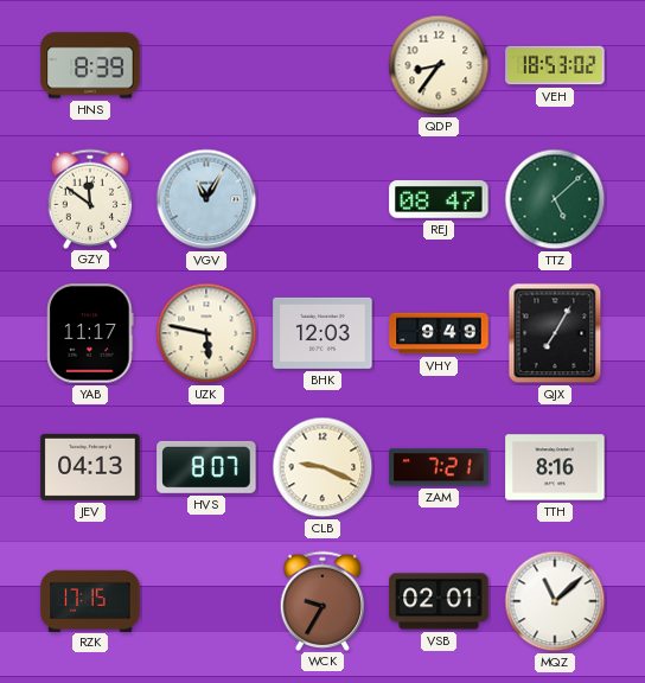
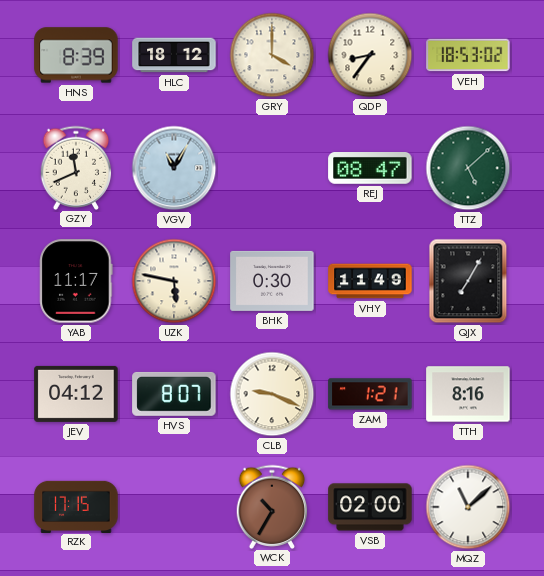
HLC: none -> 18:12
GRY: none -> 4:00
GZY: 11:51 -> 11:41
BHK: 12:03 -> 0:30
VHY: 9:49 -> 11:49
JEV: 04:13 -> 04:12
ZAM: 7:21 -> 1:21
WCK: 9:35 -> 10:35
VSB: 02:01 -> 02:00
